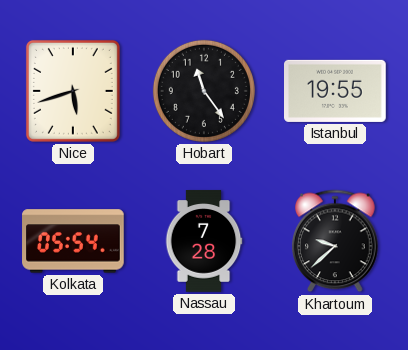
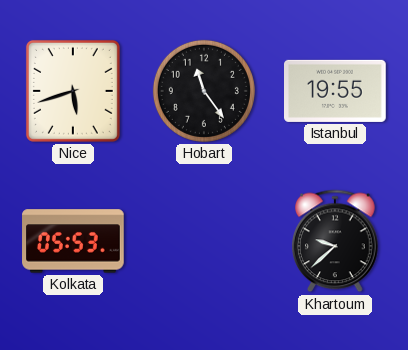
Kolkata: 05:54 -> 05:53
Nassau: 7:28 -> none
